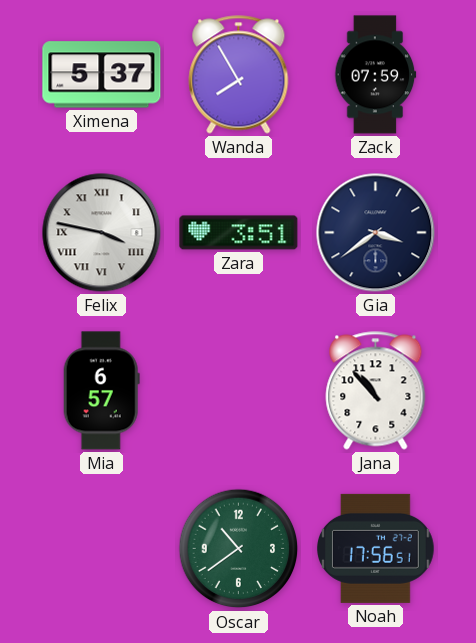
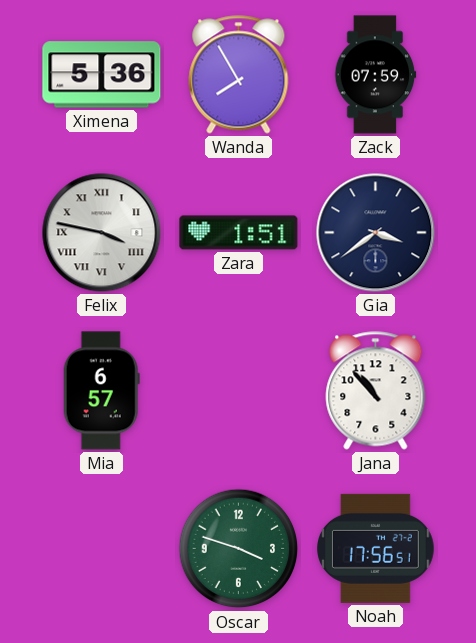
Ximena: 5:37 -> 5:36
Zara: 3:51 -> 1:51
Oscar: 10:39 -> 3:48
